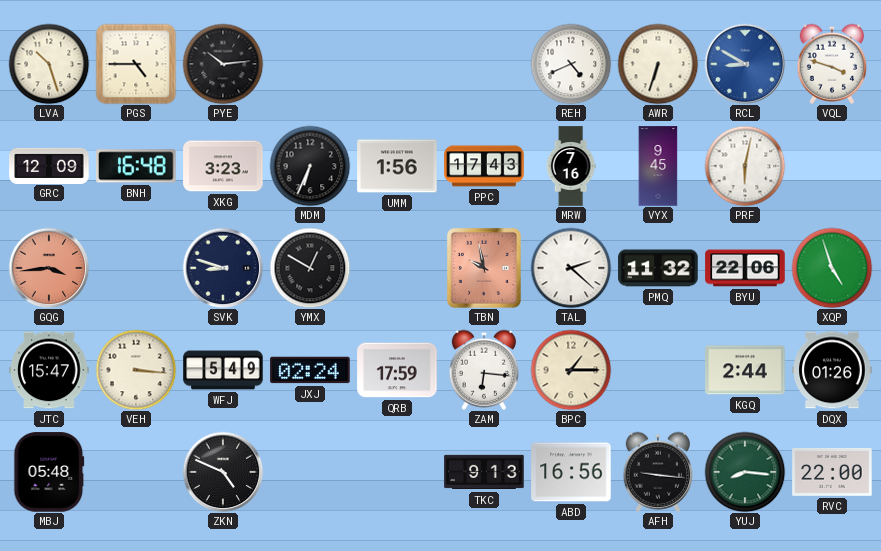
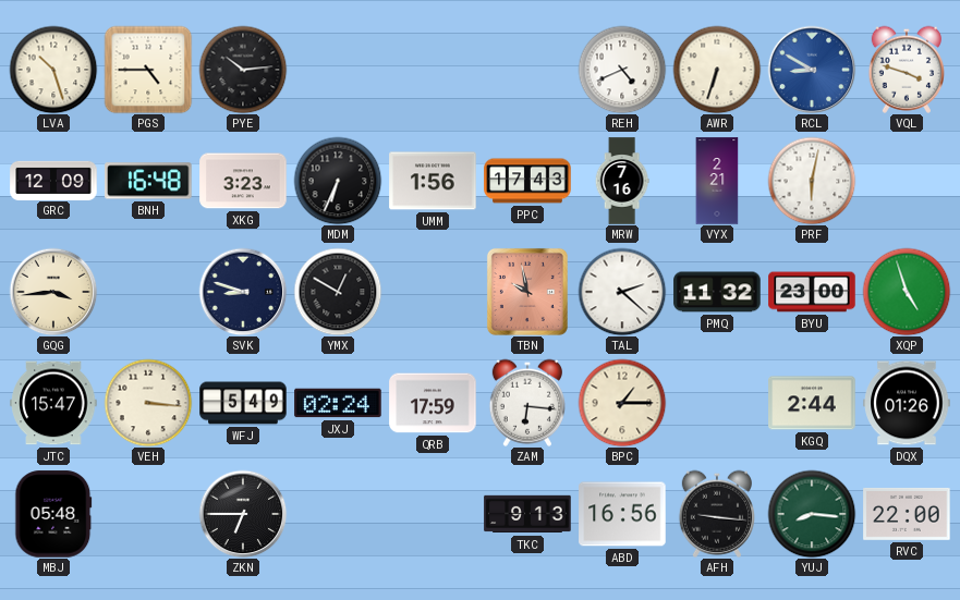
VYX: 9:45 -> 2:21
GQG dial: salmon -> cream
BYU: 22:06 -> 23:00
ZKN: 4:49 -> 6:45
